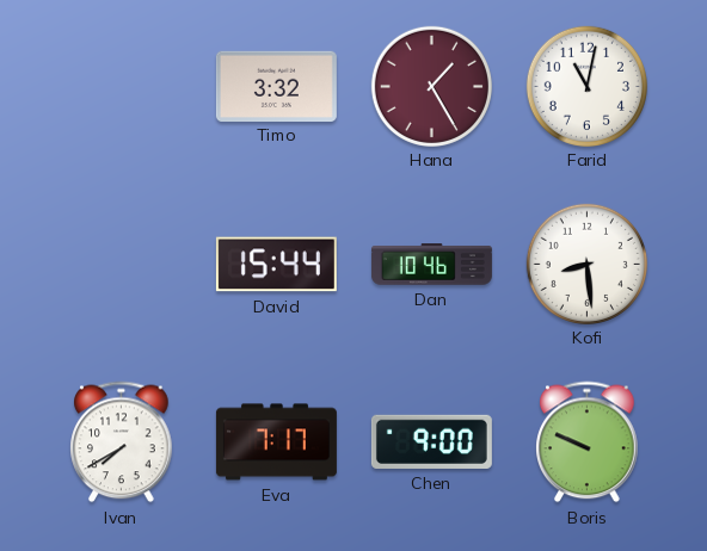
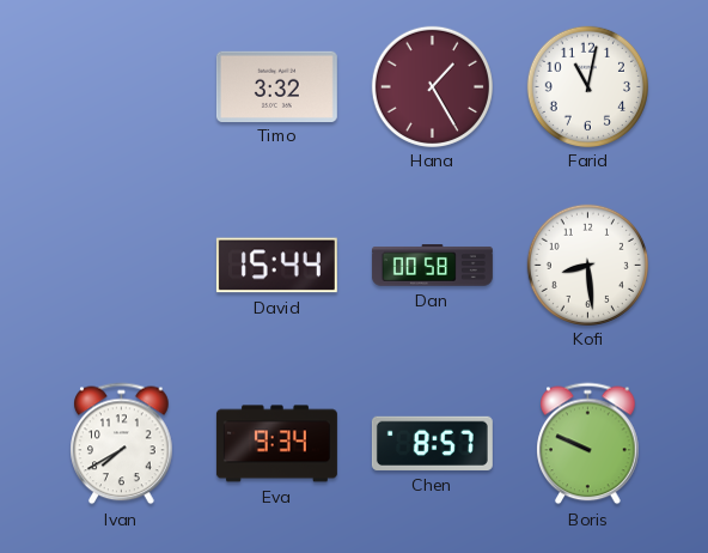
Dan: 10:46 -> 00:58
Eva: 7:17 -> 9:34
Chen: 9:00 -> 8:57
